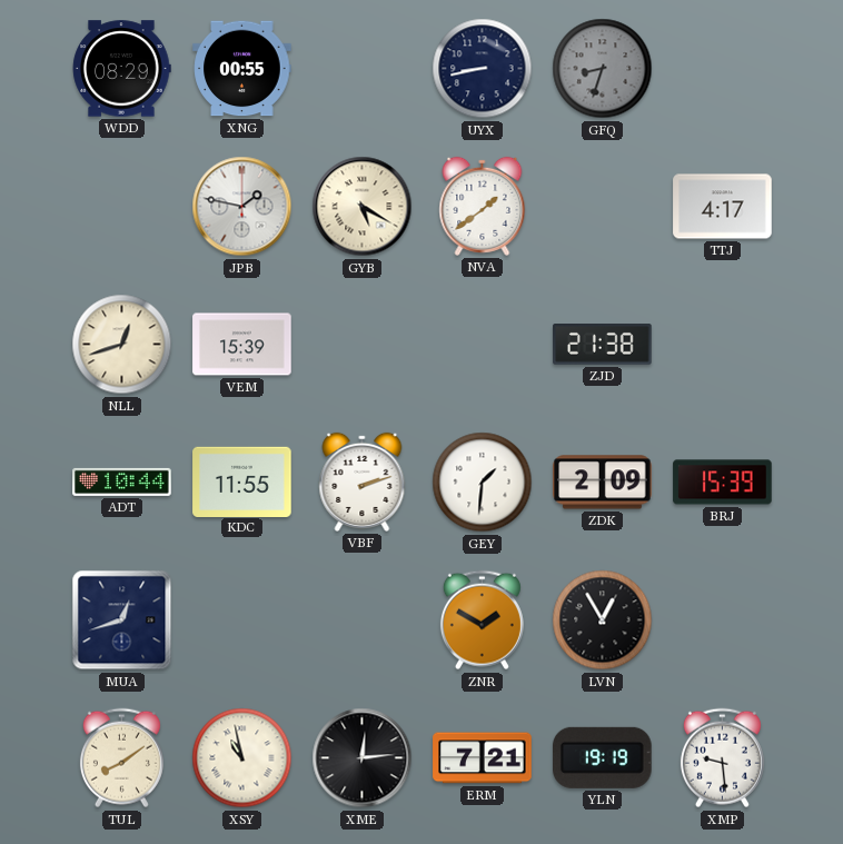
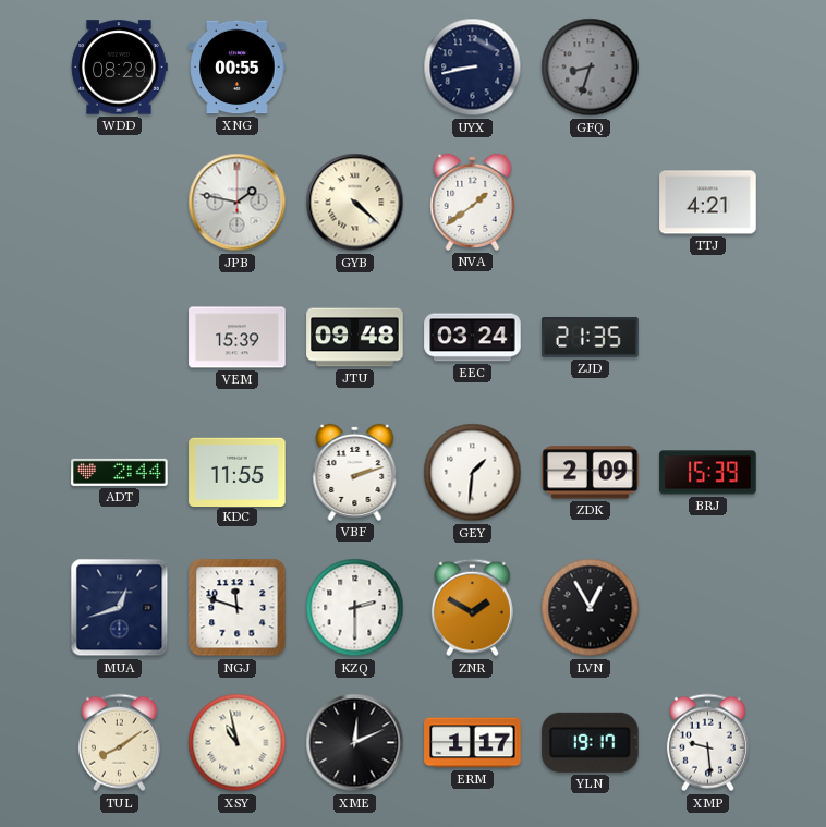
GYB: 5:20 -> 4:22
TTJ: 4:17 -> 4:21
NLL: 12:42 -> none
JTU: none -> 09:48
EEC: none -> 03:24
ZJD: 21:38 -> 21:35
ADT: 10:44 -> 2:44
NGJ: none -> 11:48
KZQ: none -> 2:30
XME: 12:14 -> 12:11
ERM: 7:21 -> 1:17
YLN: 19:19 -> 19:17
